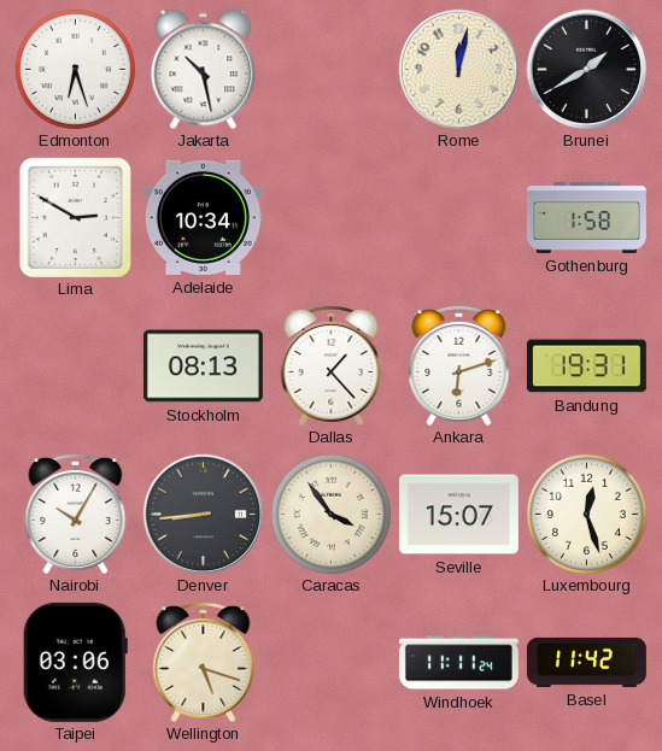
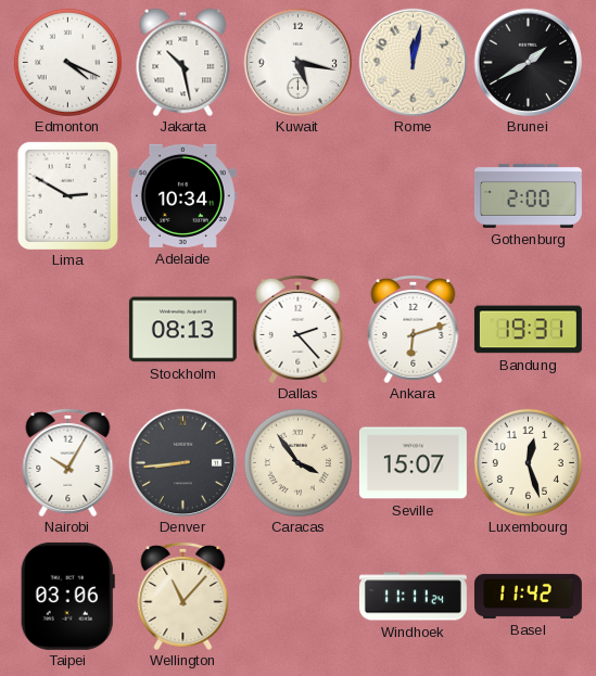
Edmonton: 6:27 -> 4:19
Kuwait: none -> 5:17
Gothenburg: 1:58 -> 2:00
Dallas: 1:23 -> 2:23
Wellington: 5:18 -> 11:07
